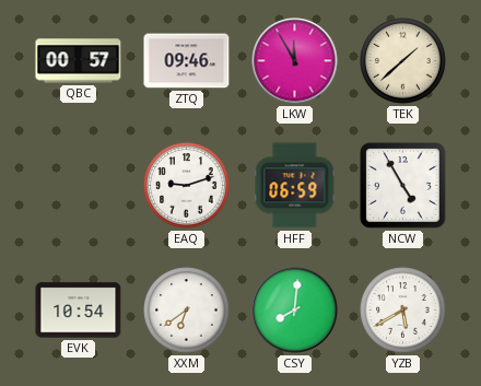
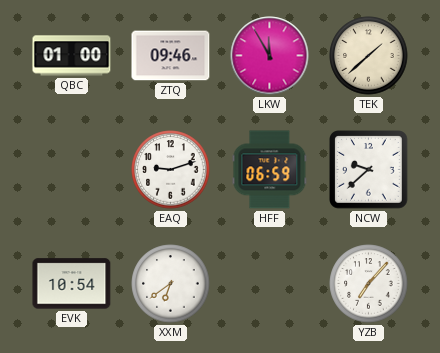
QBC: 00:57 -> 01:00
NCW: 4:55 -> 9:38
CSY: 8:01 -> none
YZB: 5:40 -> 7:07
